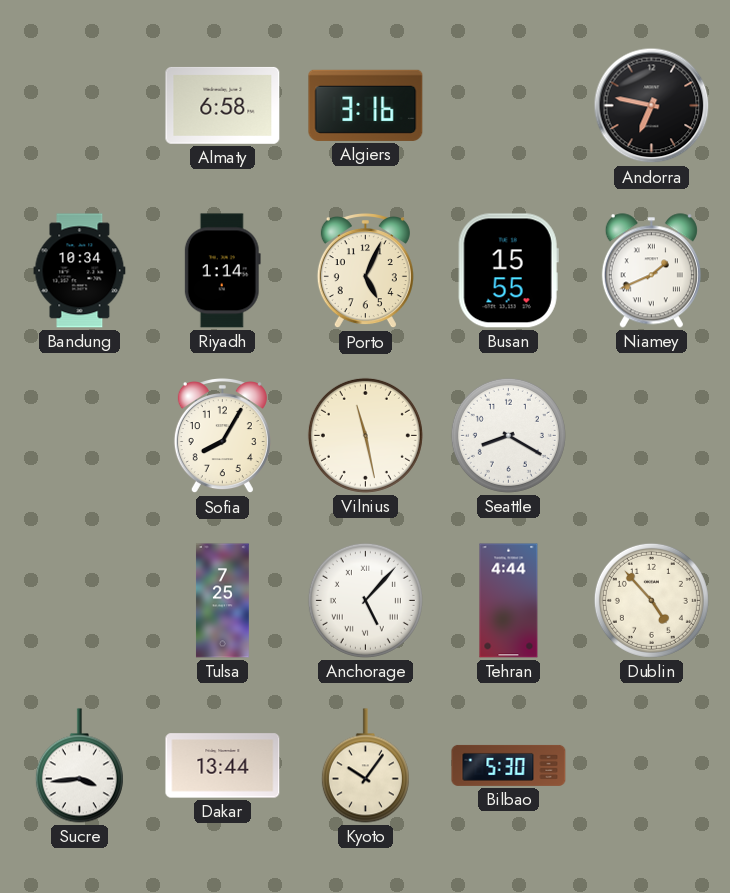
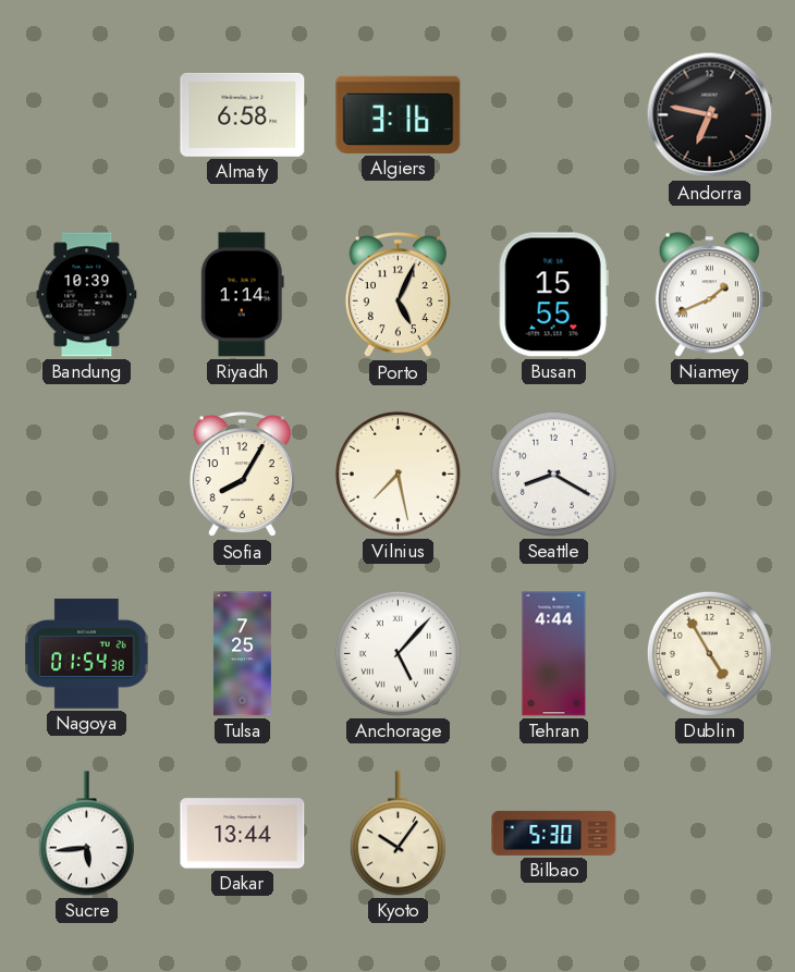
Bandung: 10:34 -> 10:39
Vilnius: 11:28 -> 7:28
Nagoya: none -> 01:54
Dublin: 4:53 -> 4:55
Sucre: 3:44 -> 5:44
